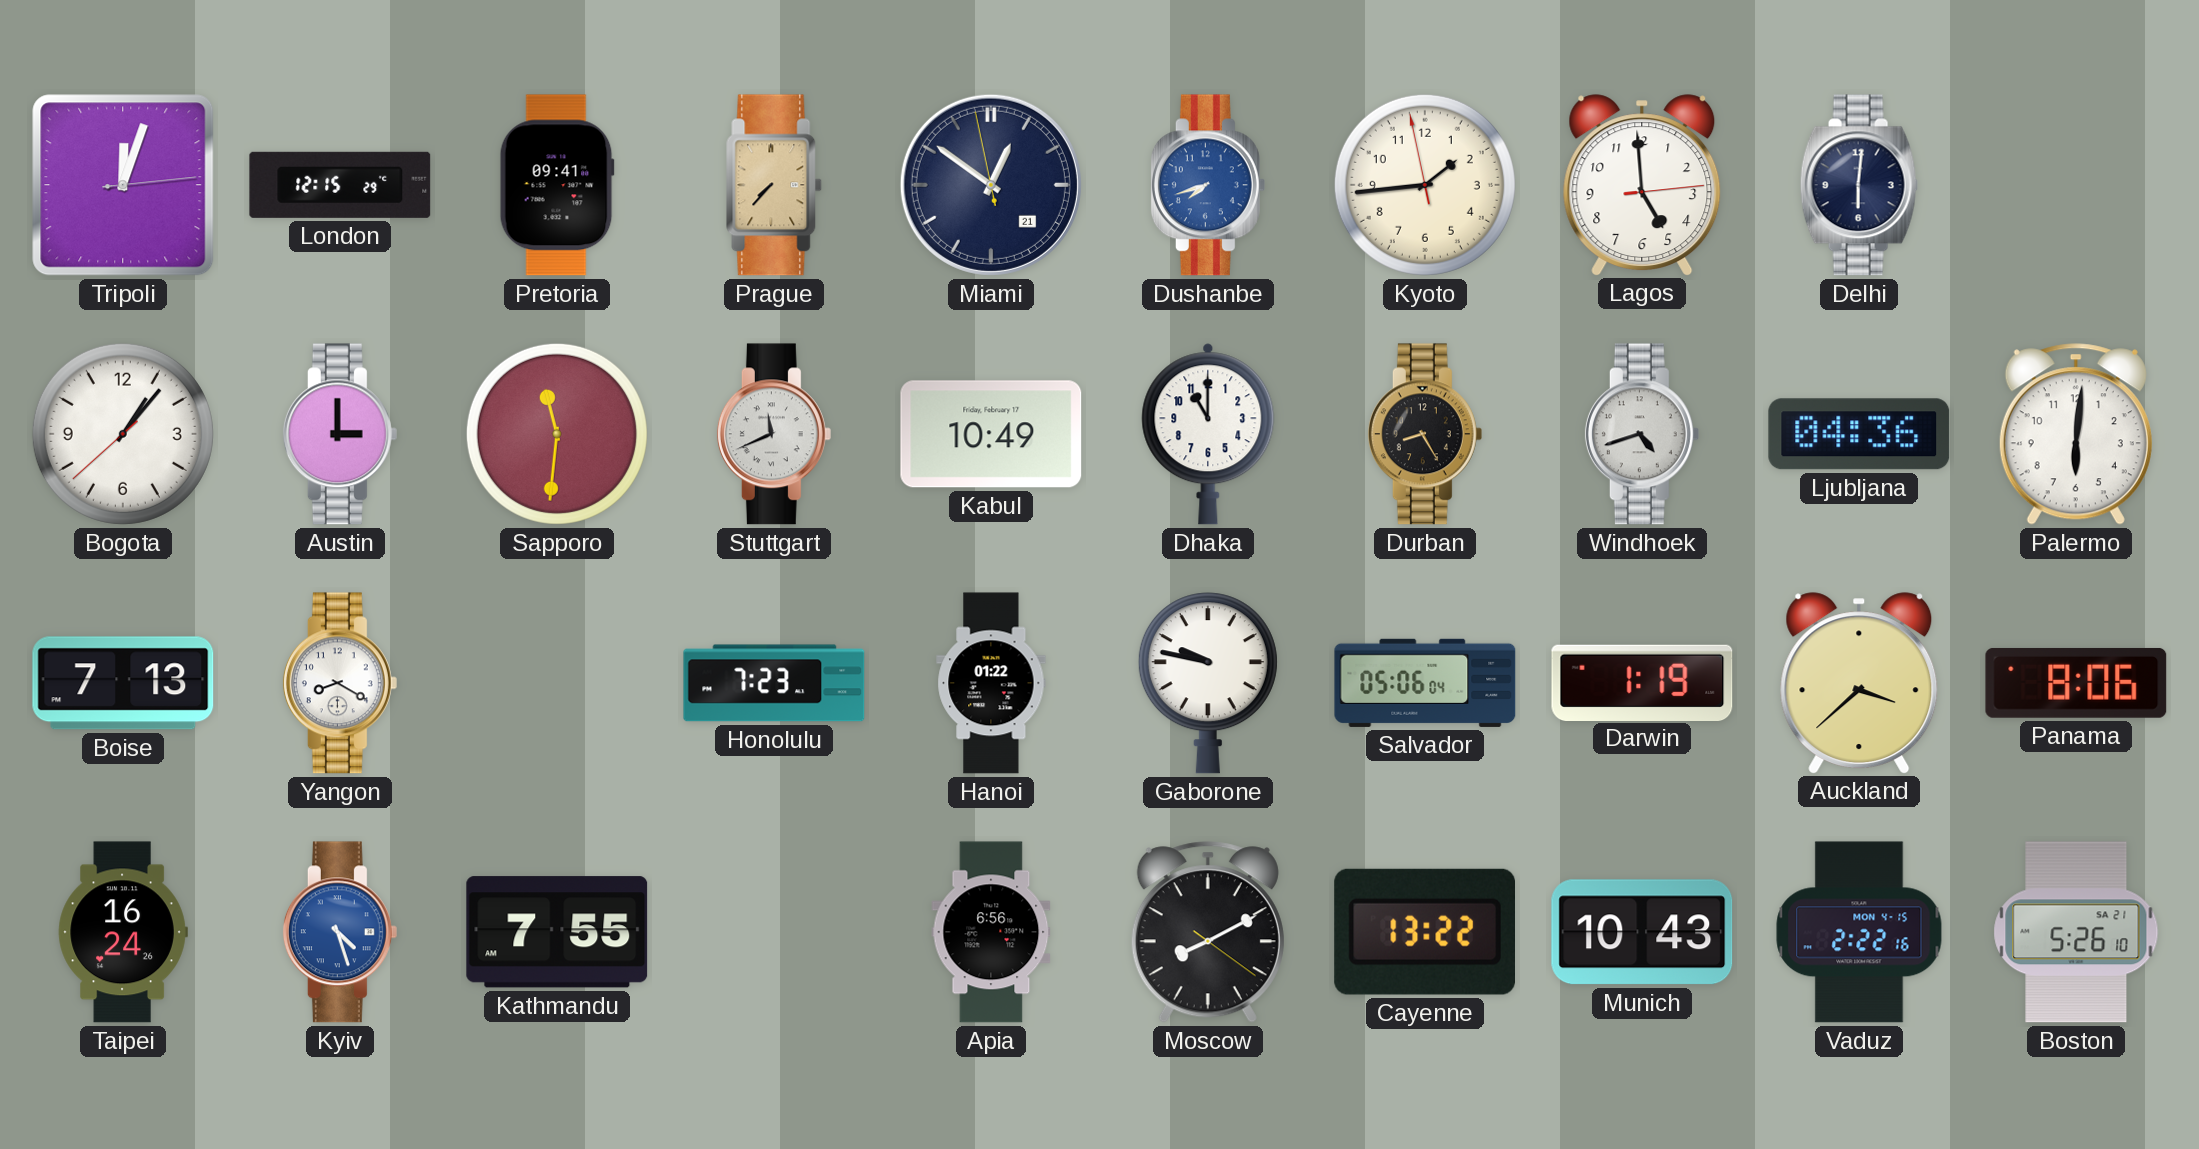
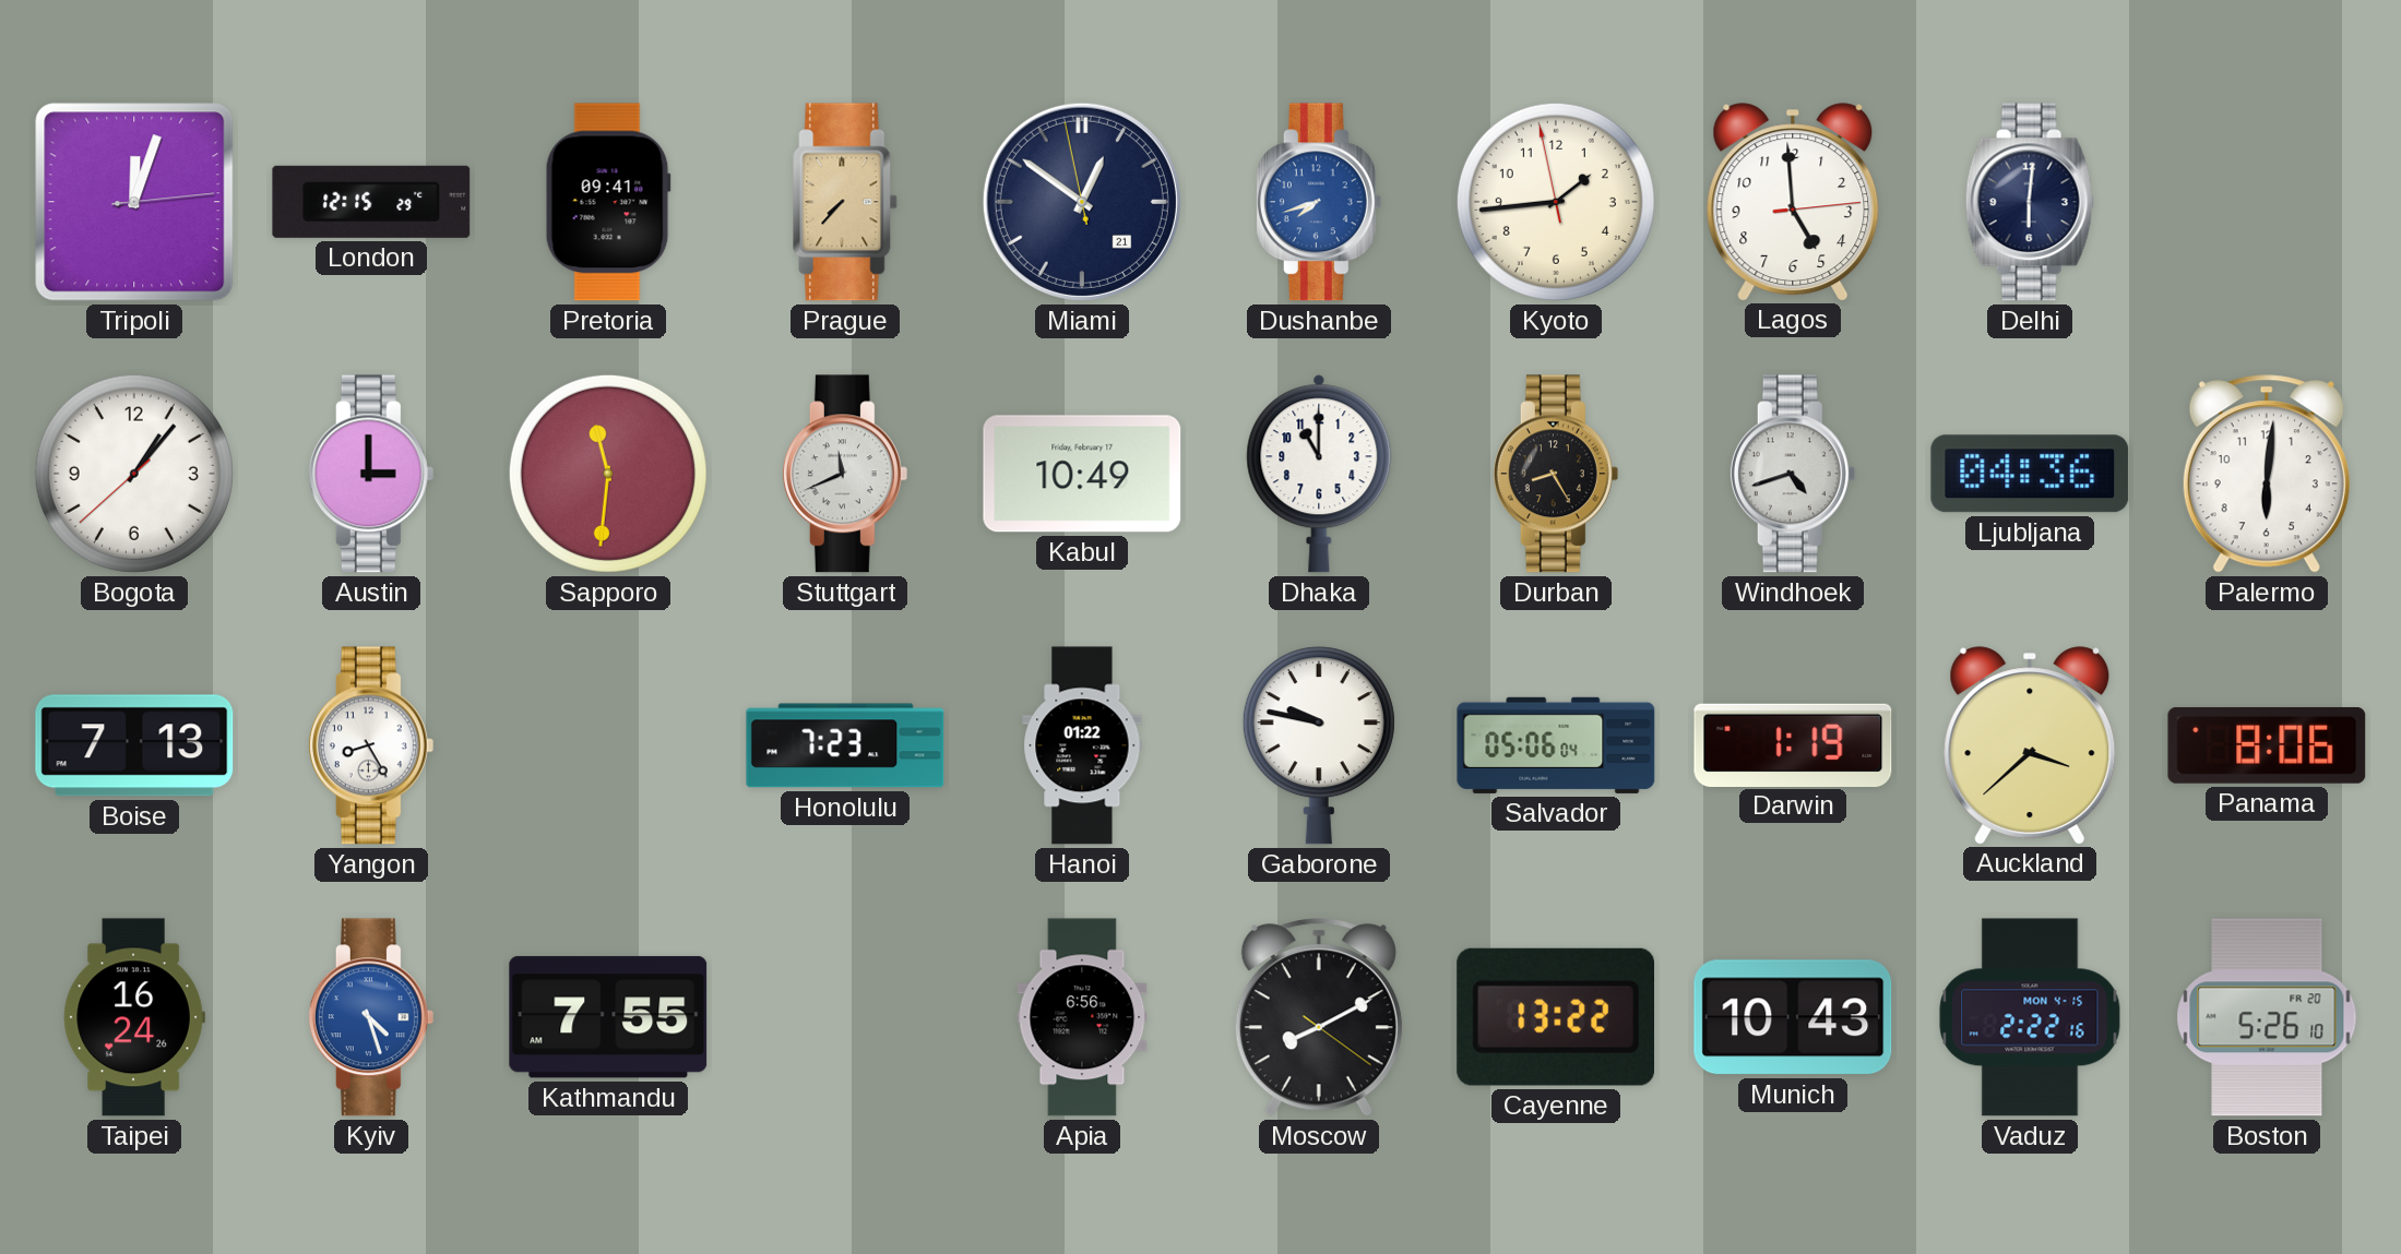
Yangon: 8:20 -> 8:25
Boston date: SA 21 -> FR 20
